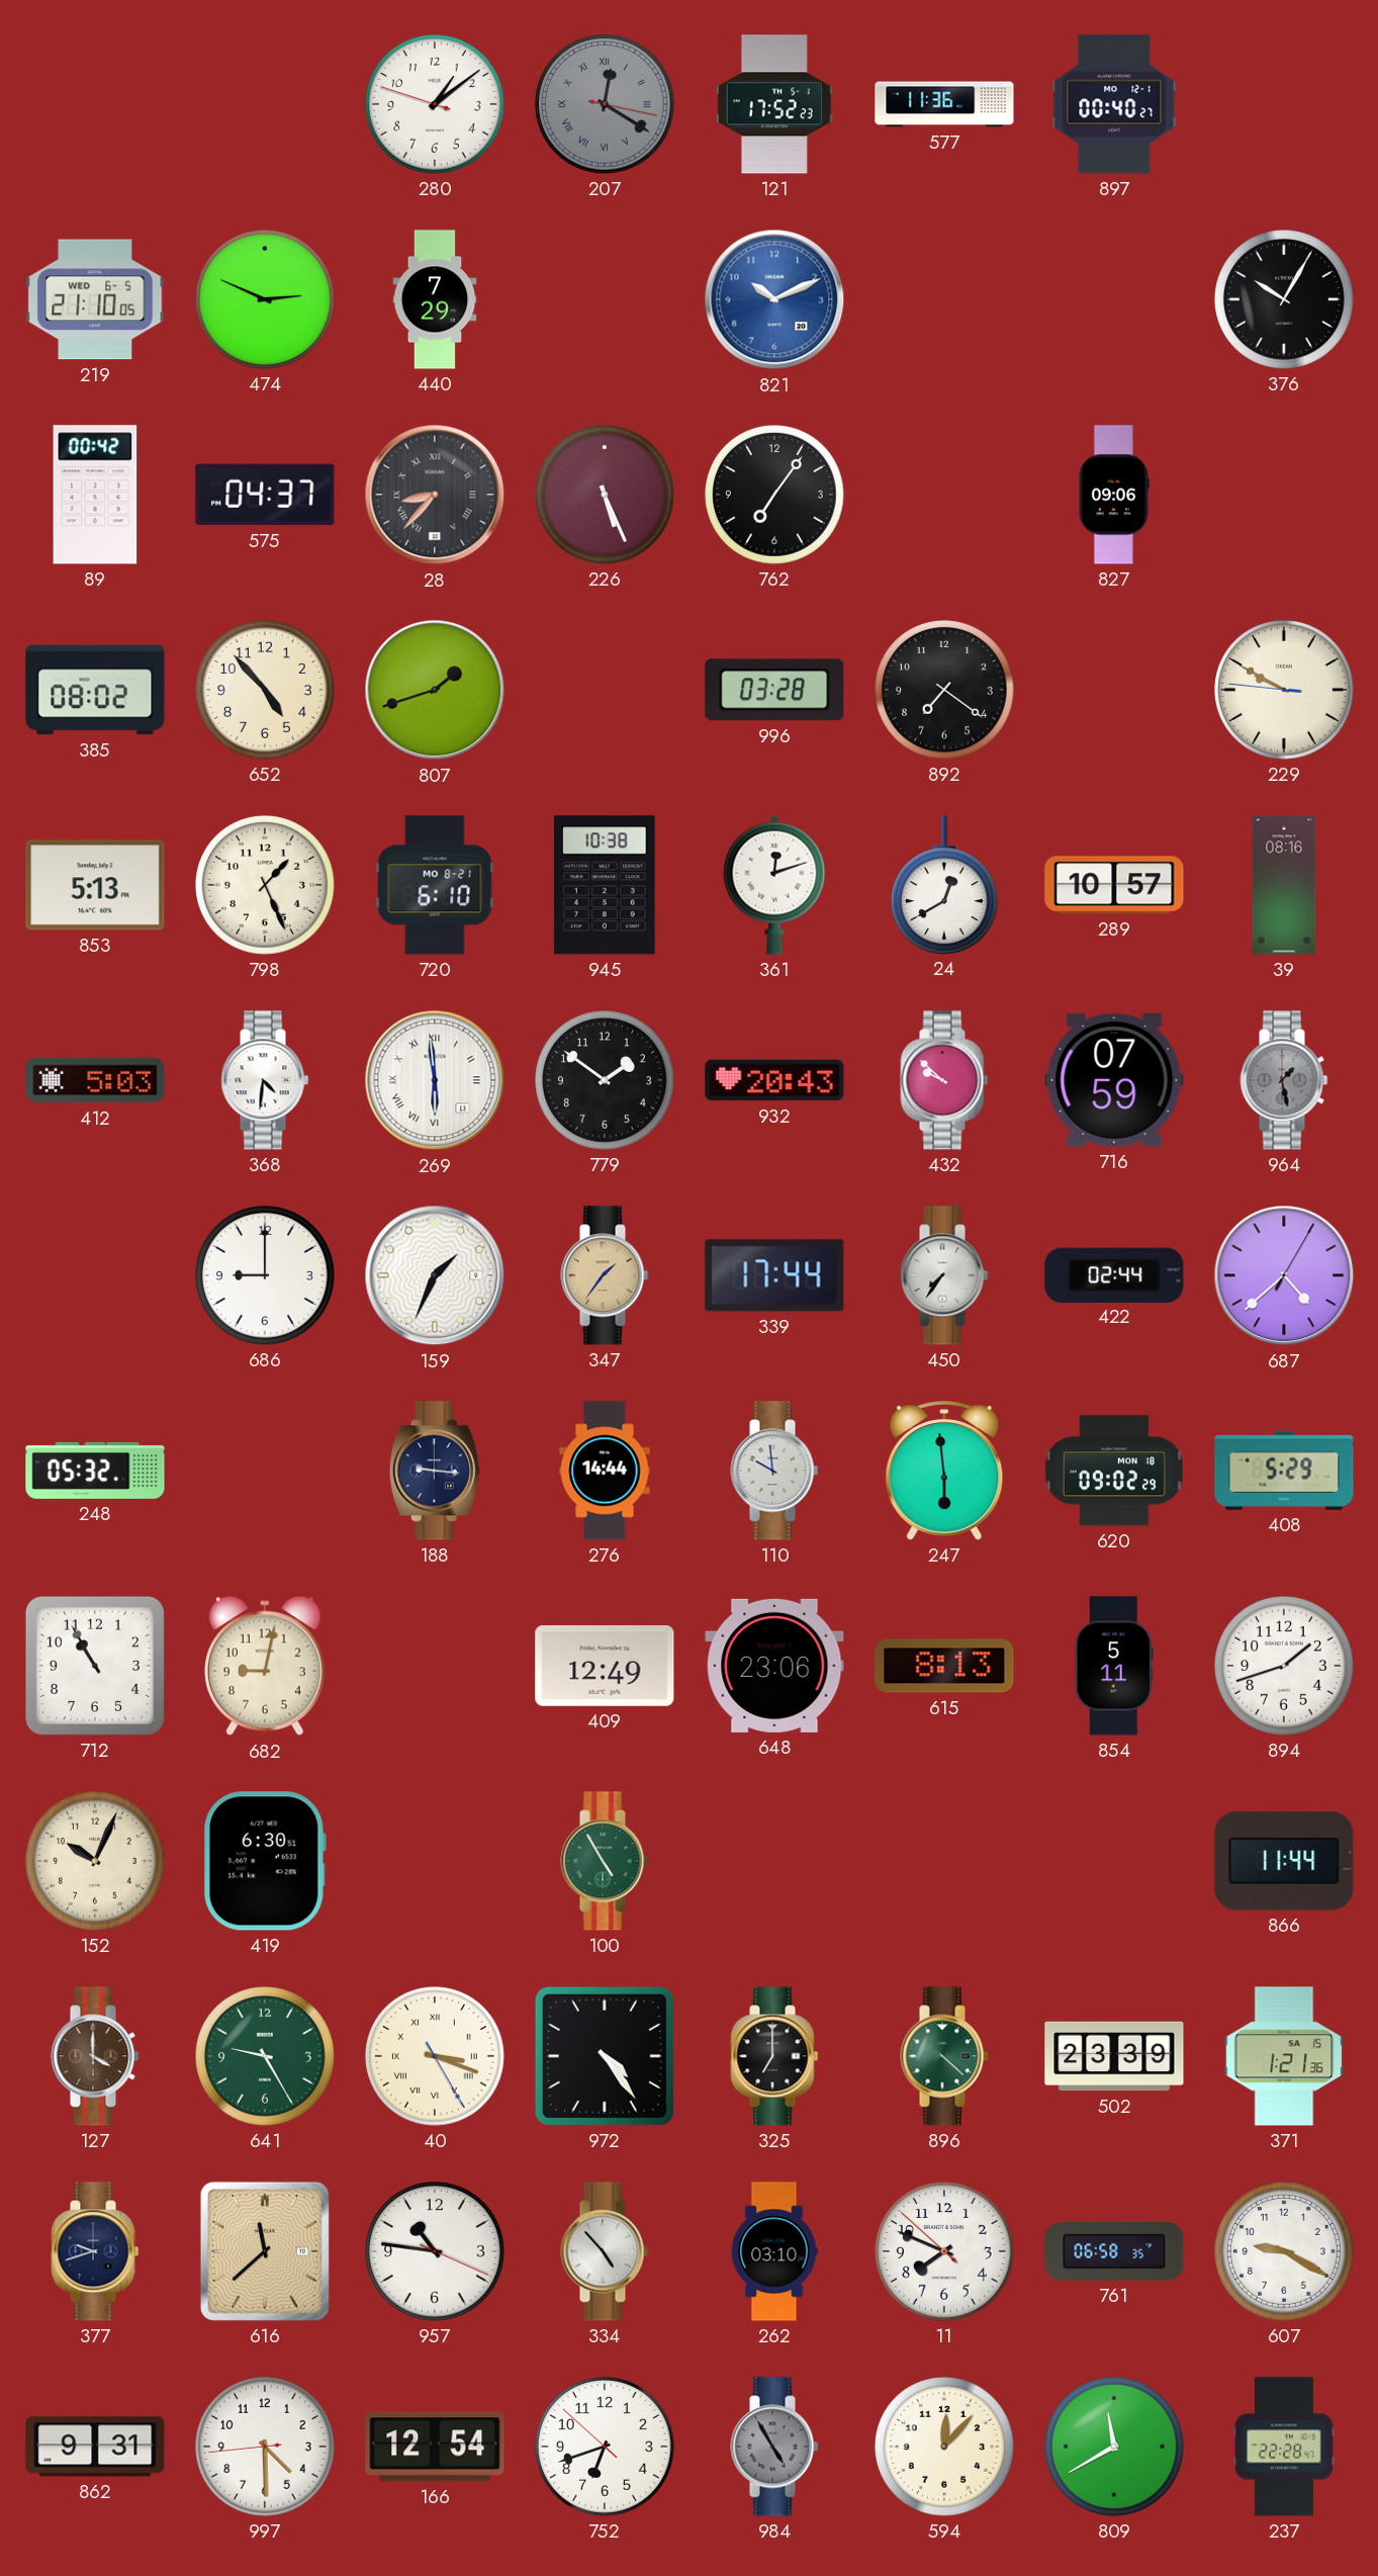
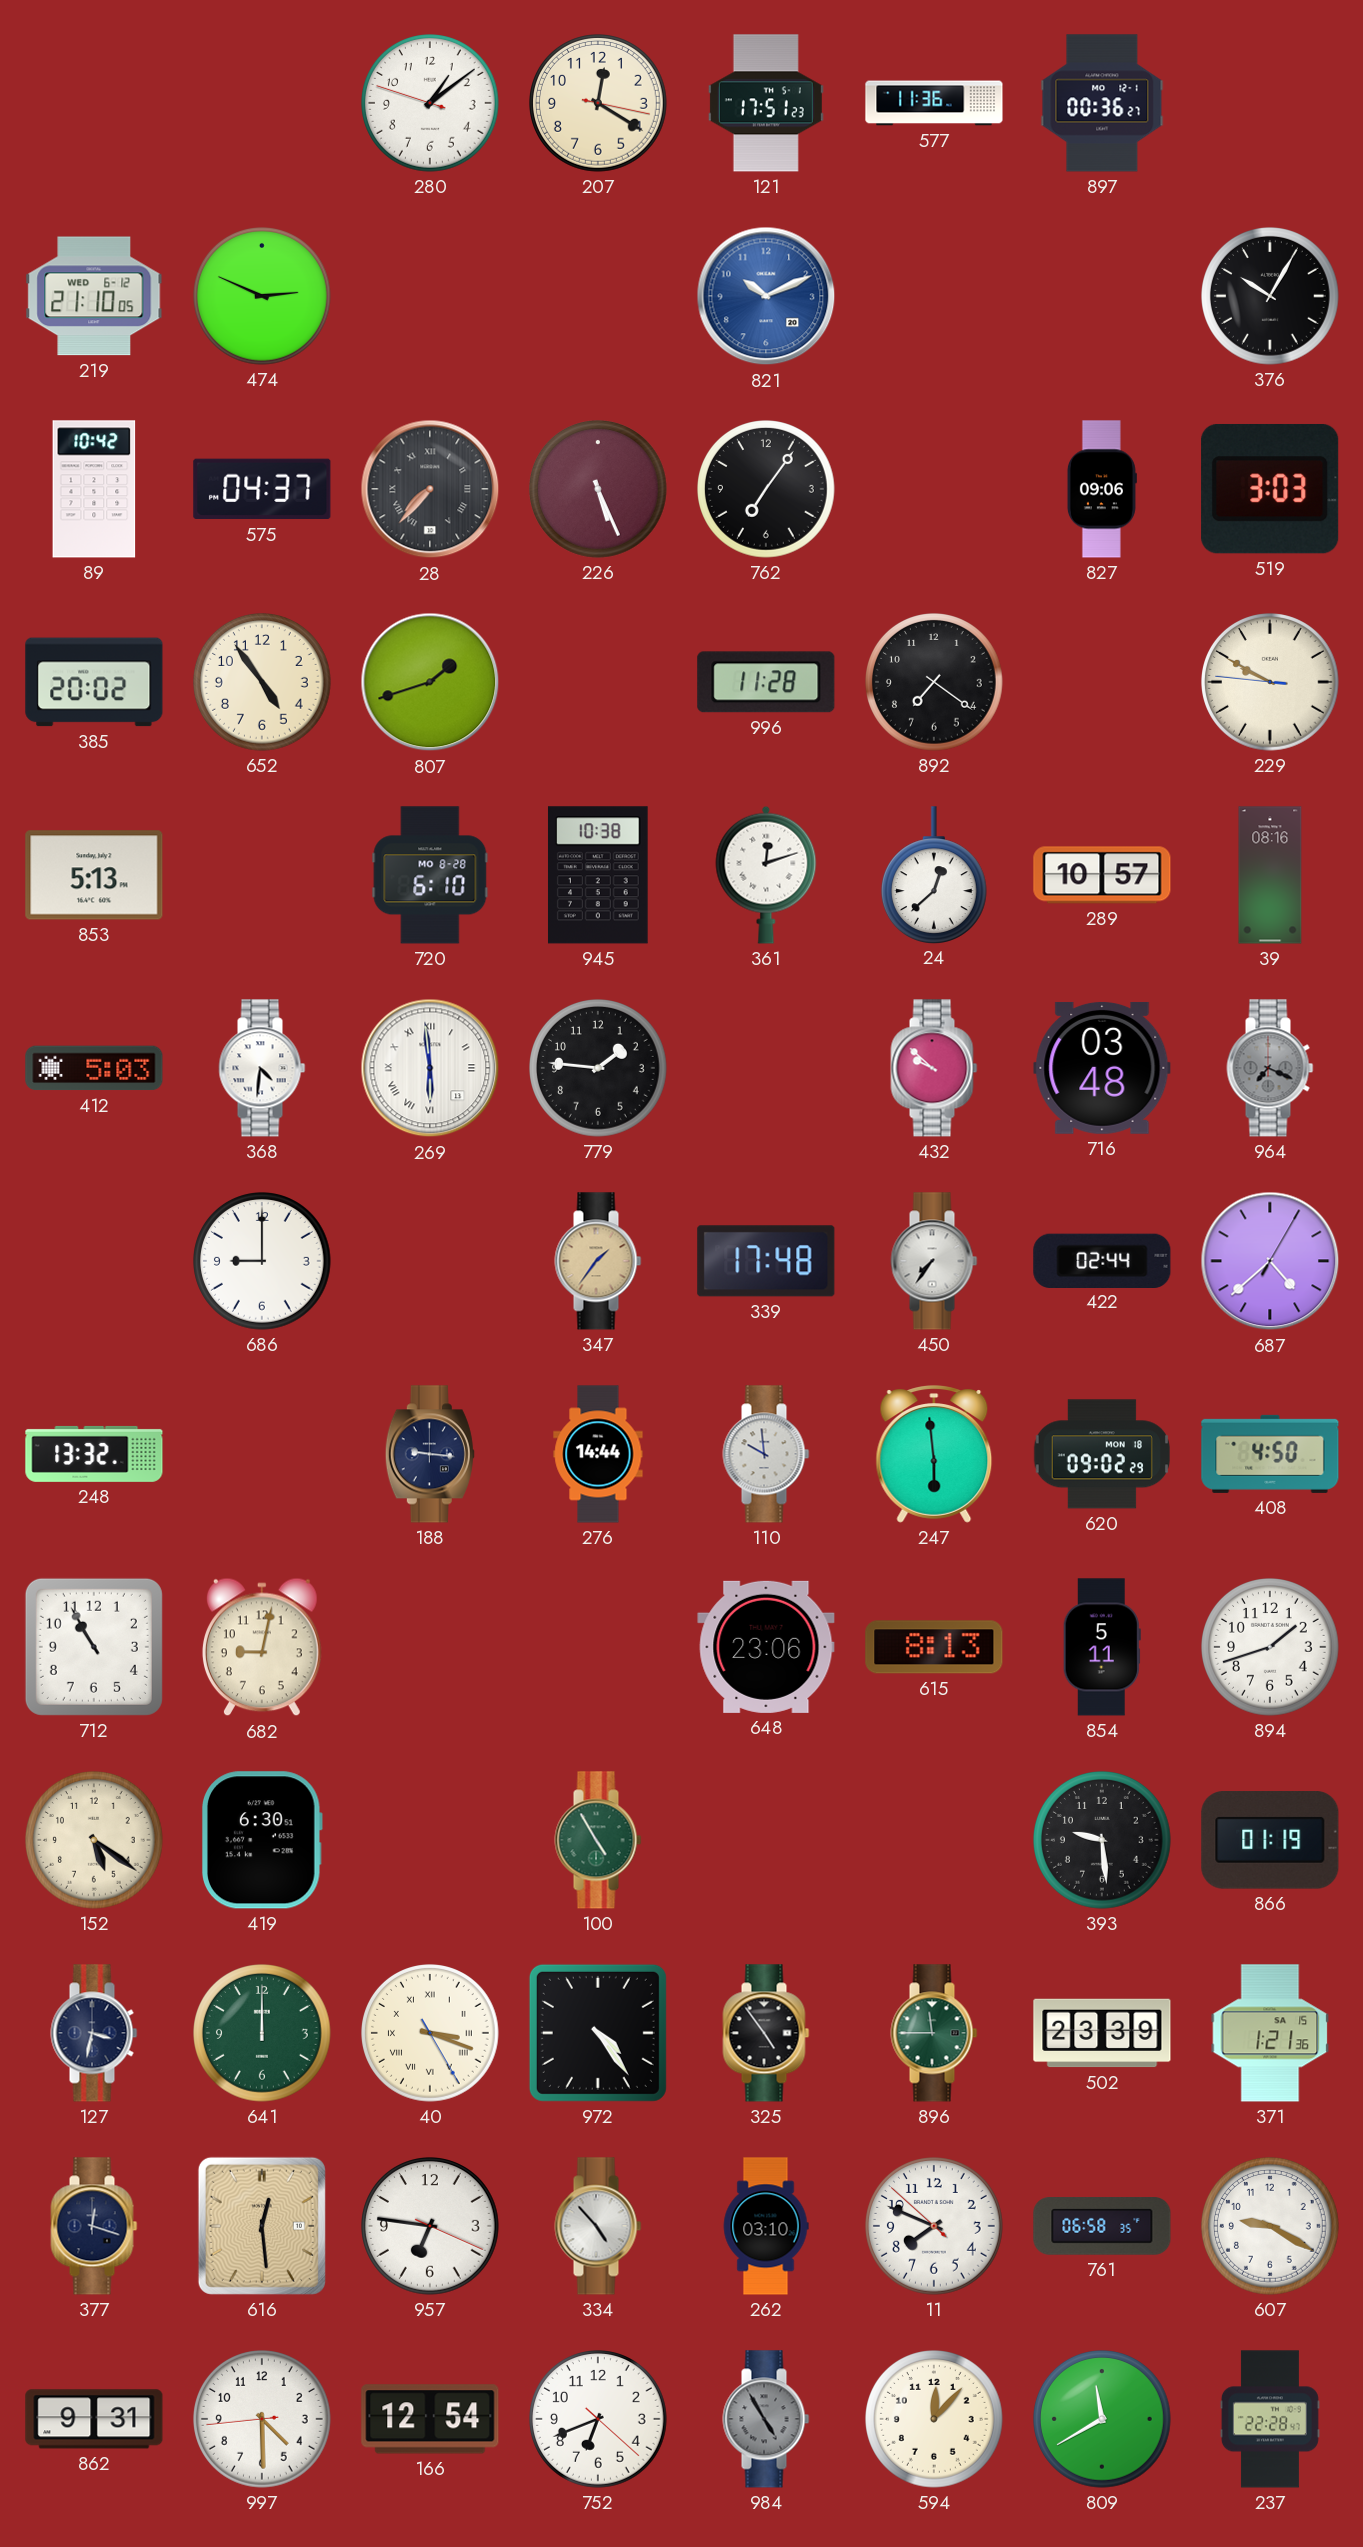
207 dial: grey -> cream
207 numerals: Roman -> Arabic
121: 17:52 -> 17:51
897: 00:40 -> 00:36
219 date: WED 6-5 -> WED 6-12
440: 7:29 -> none
89: 00:42 -> 10:42
28: 8:37 -> 7:37
519: none -> 3:03
385: 08:02 -> 20:02
652: 4:53 -> 4:54
996: 03:28 -> 11:28
798: 1:26 -> none
720 date: MO 8-21 -> MO 8-28
24: 12:40 -> 12:38
779: 1:51 -> 1:46
932: 20:43 -> none
716: 07:59 -> 03:48
964: 1:28 -> 7:19
159: 1:34 -> none
339: 17:44 -> 17:48
248: 05:32 -> 13:32
408: 5:29 -> 4:50
409: 12:49 -> none
152: 10:04 -> 5:21
393: none -> 9:29
866: 11:44 -> 01:19
127: 4:00 -> 3:32
127 dial: brown -> navy
641: 9:25 -> 12:00
325: 7:00 -> 4:54
896: 4:22 -> 11:45
377: 9:42 -> 12:18
616: 11:38 -> 12:29
957: 10:46 -> 6:46
752: 6:41:52 -> 6:41:22
